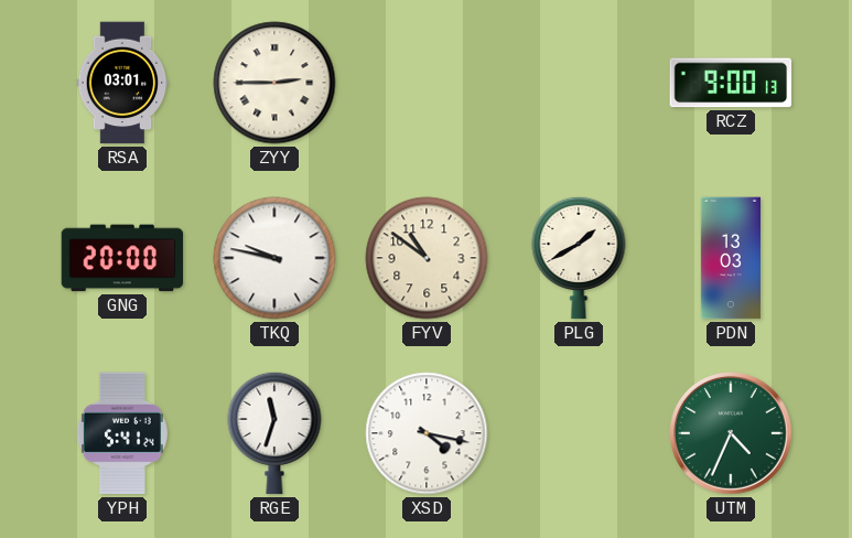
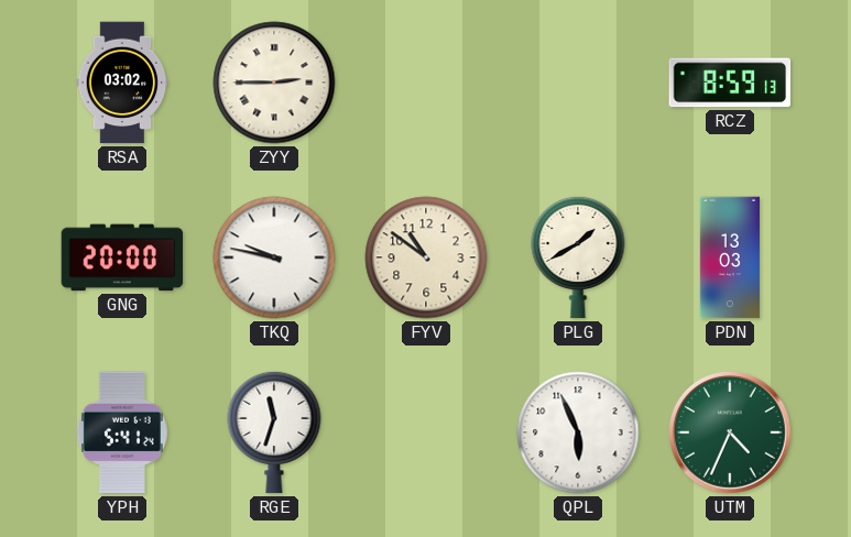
RSA: 03:01 -> 03:02
RCZ: 9:00 -> 8:59
XSD: 4:17 -> none
QPL: none -> 5:56
